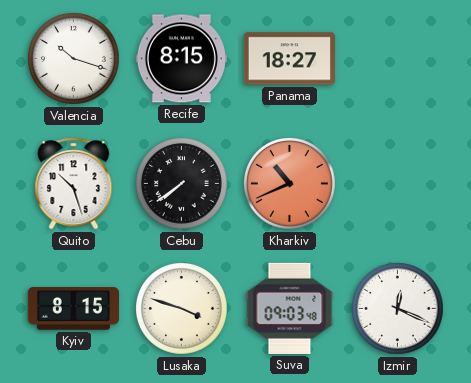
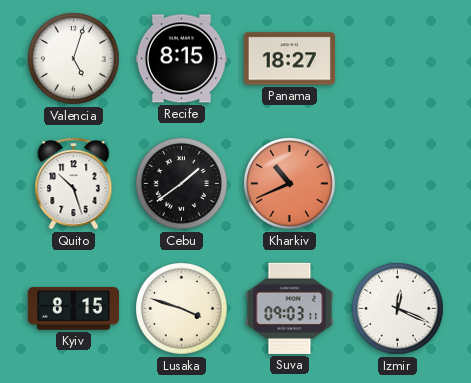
Valencia: 10:18 -> 5:03
Cebu: 7:39 -> 1:39
Suva: 09:03:48 -> 09:03:11
